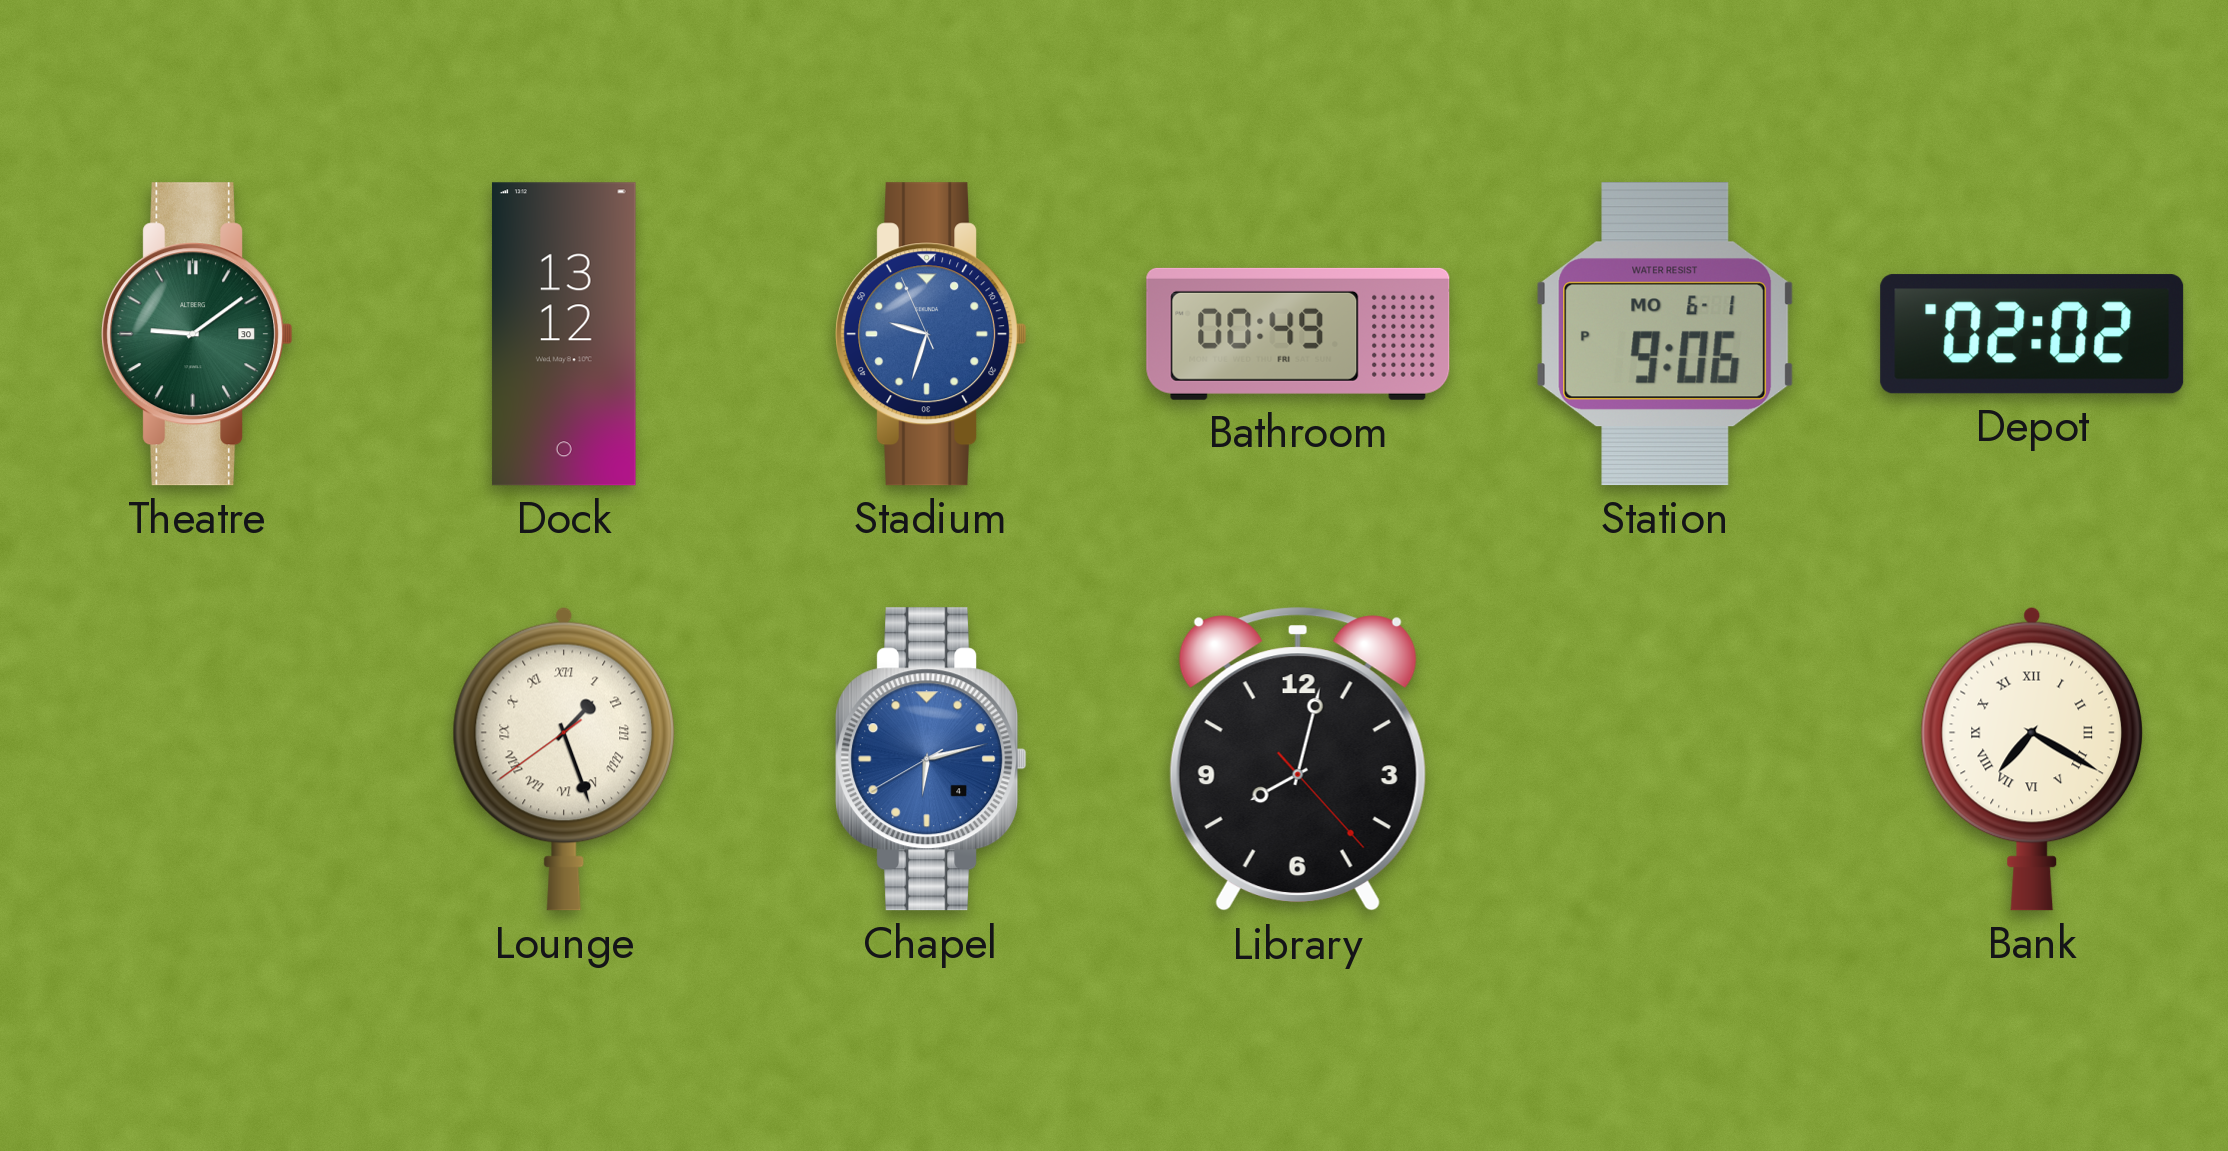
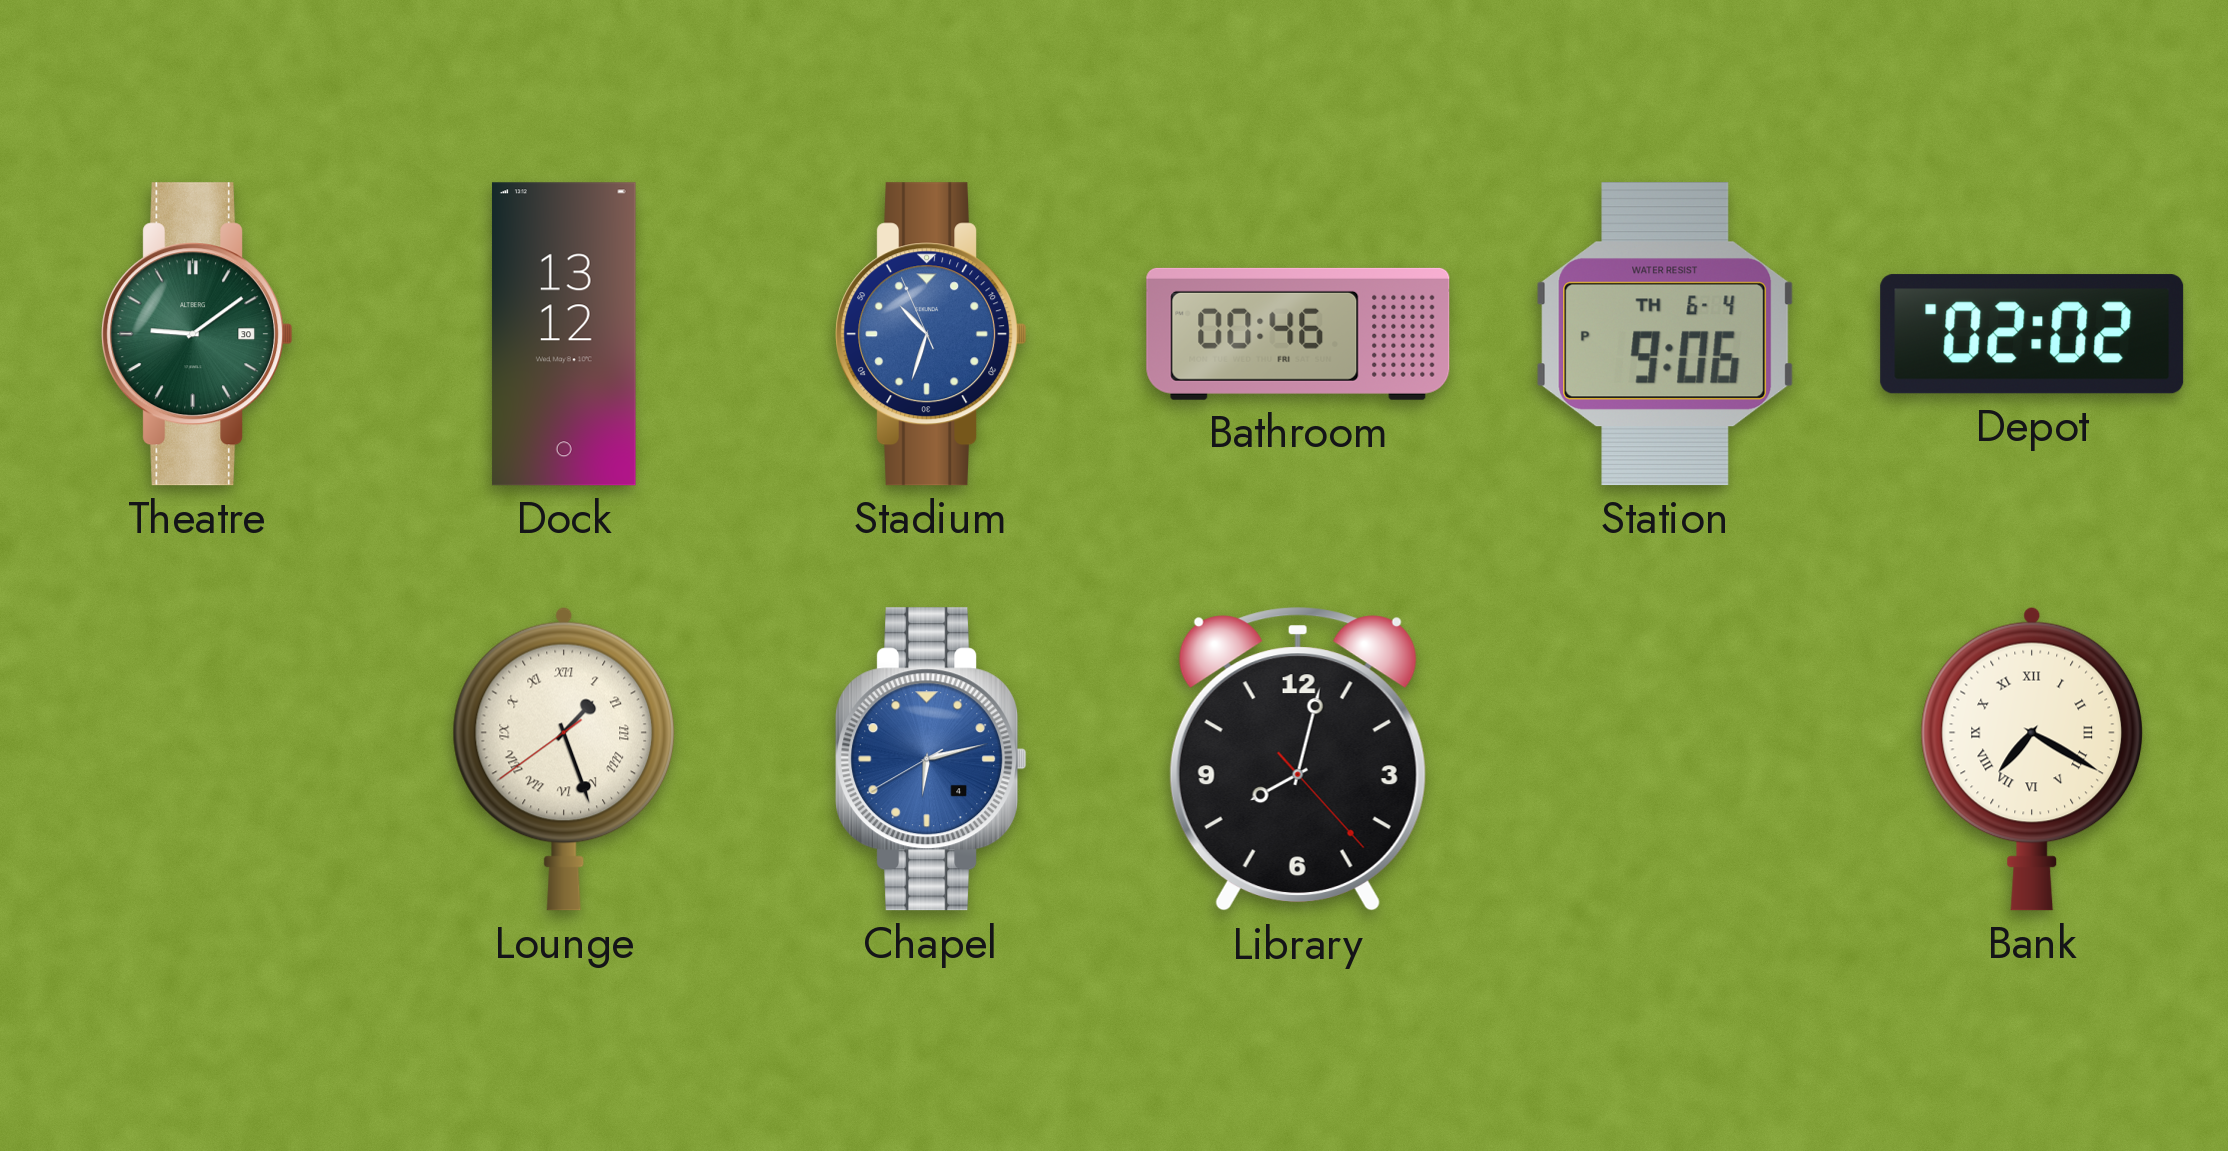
Stadium: 9:32 -> 10:32
Bathroom: 00:49 -> 00:46
Station date: MO 6-1 -> TH 6-4
